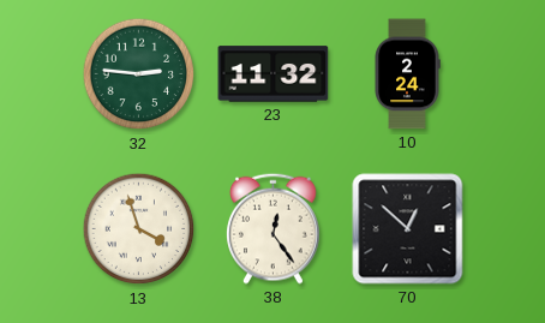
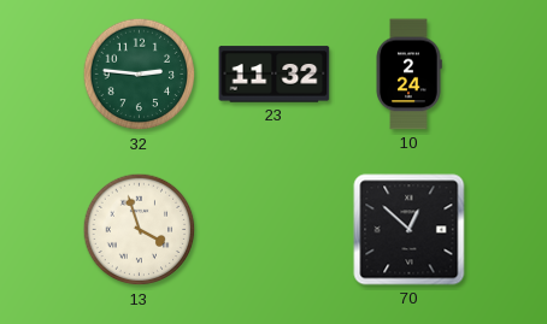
38: 12:24 -> none
